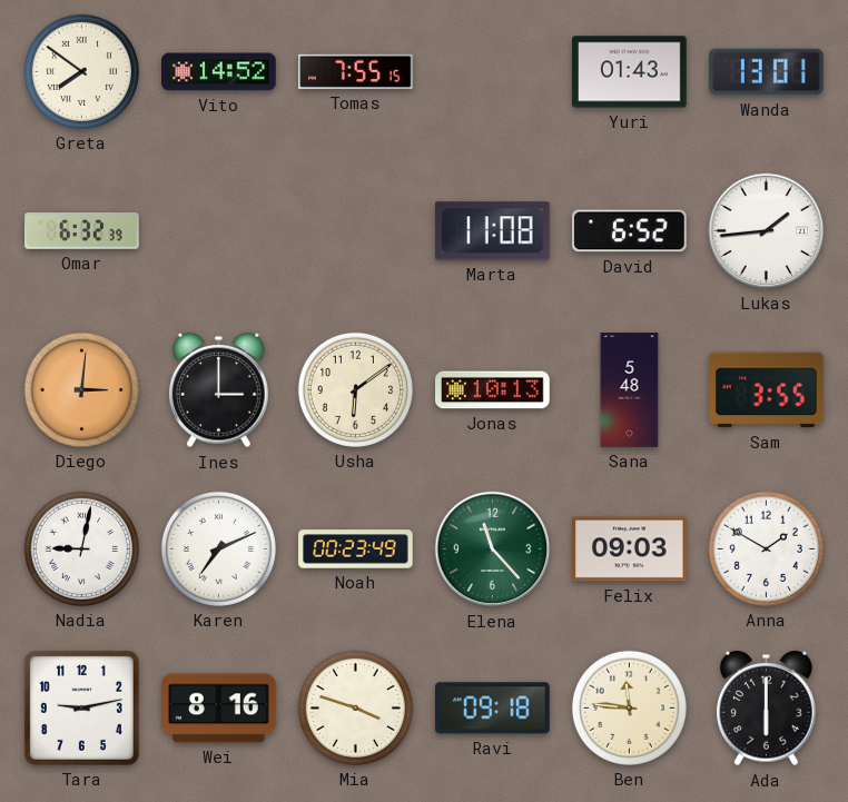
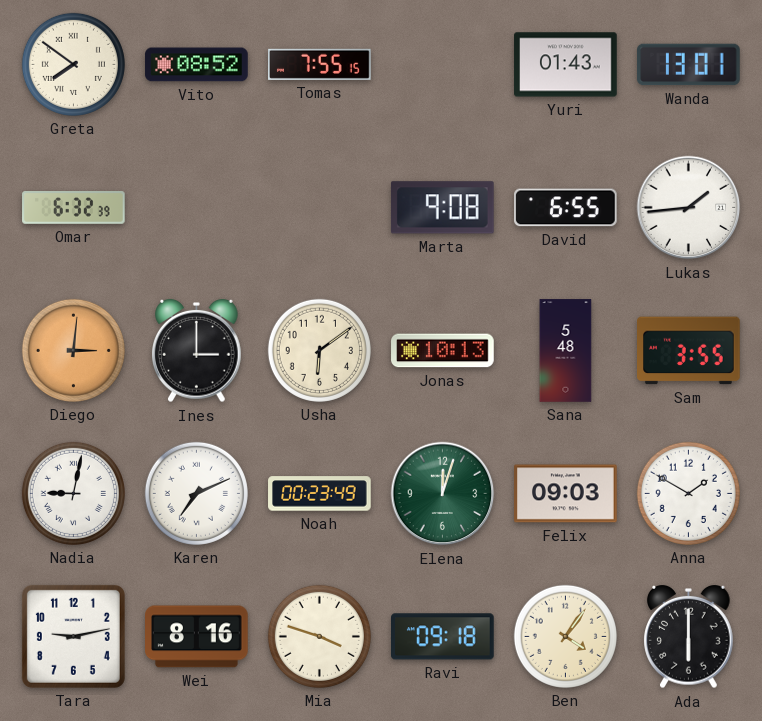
Vito: 14:52 -> 08:52
Marta: 11:08 -> 9:08
David: 6:52 -> 6:55
Elena: 11:23 -> 12:03
Ben: 11:46 -> 4:06
